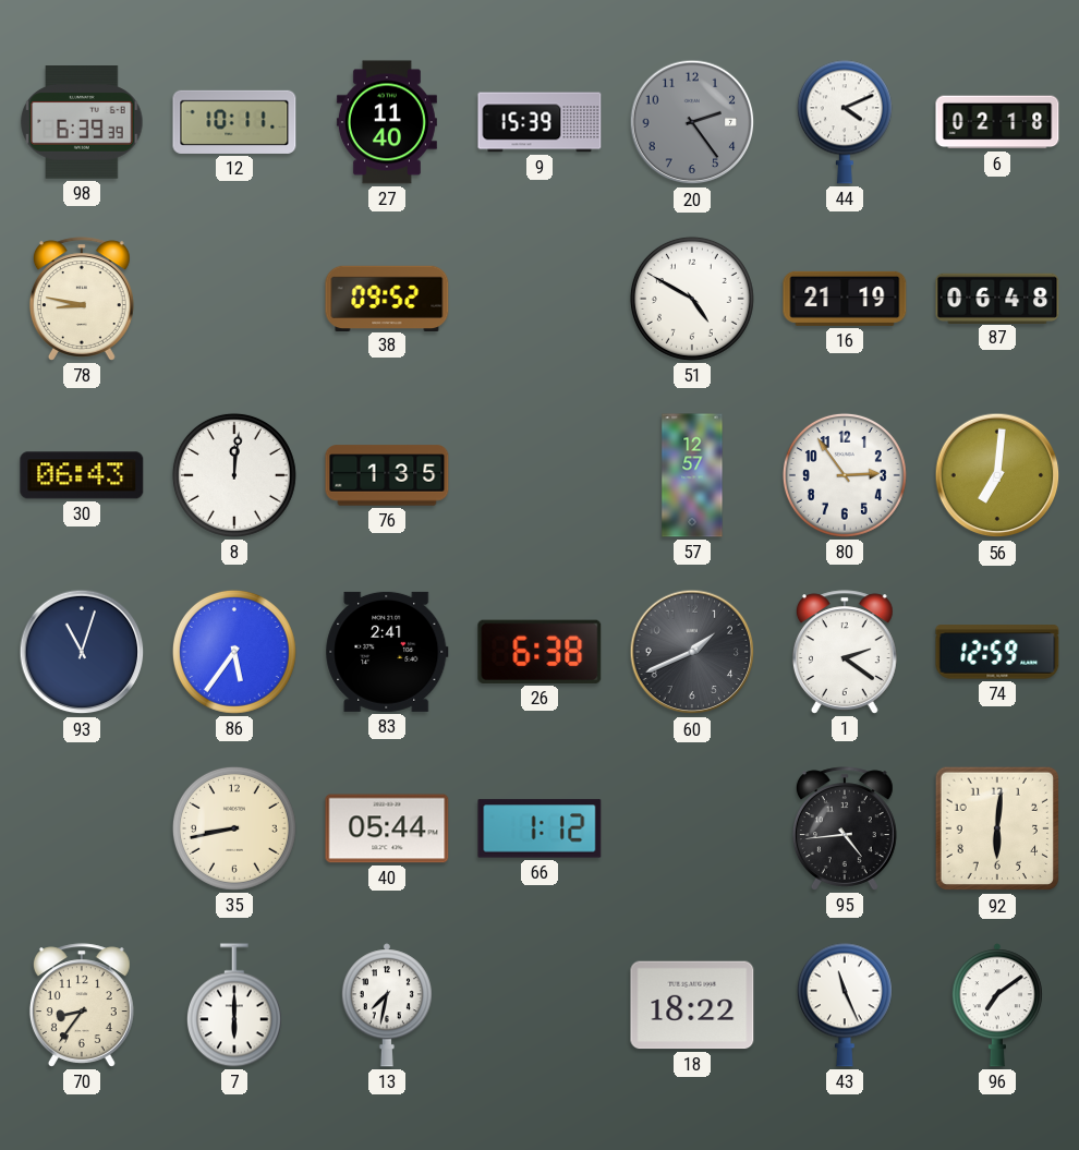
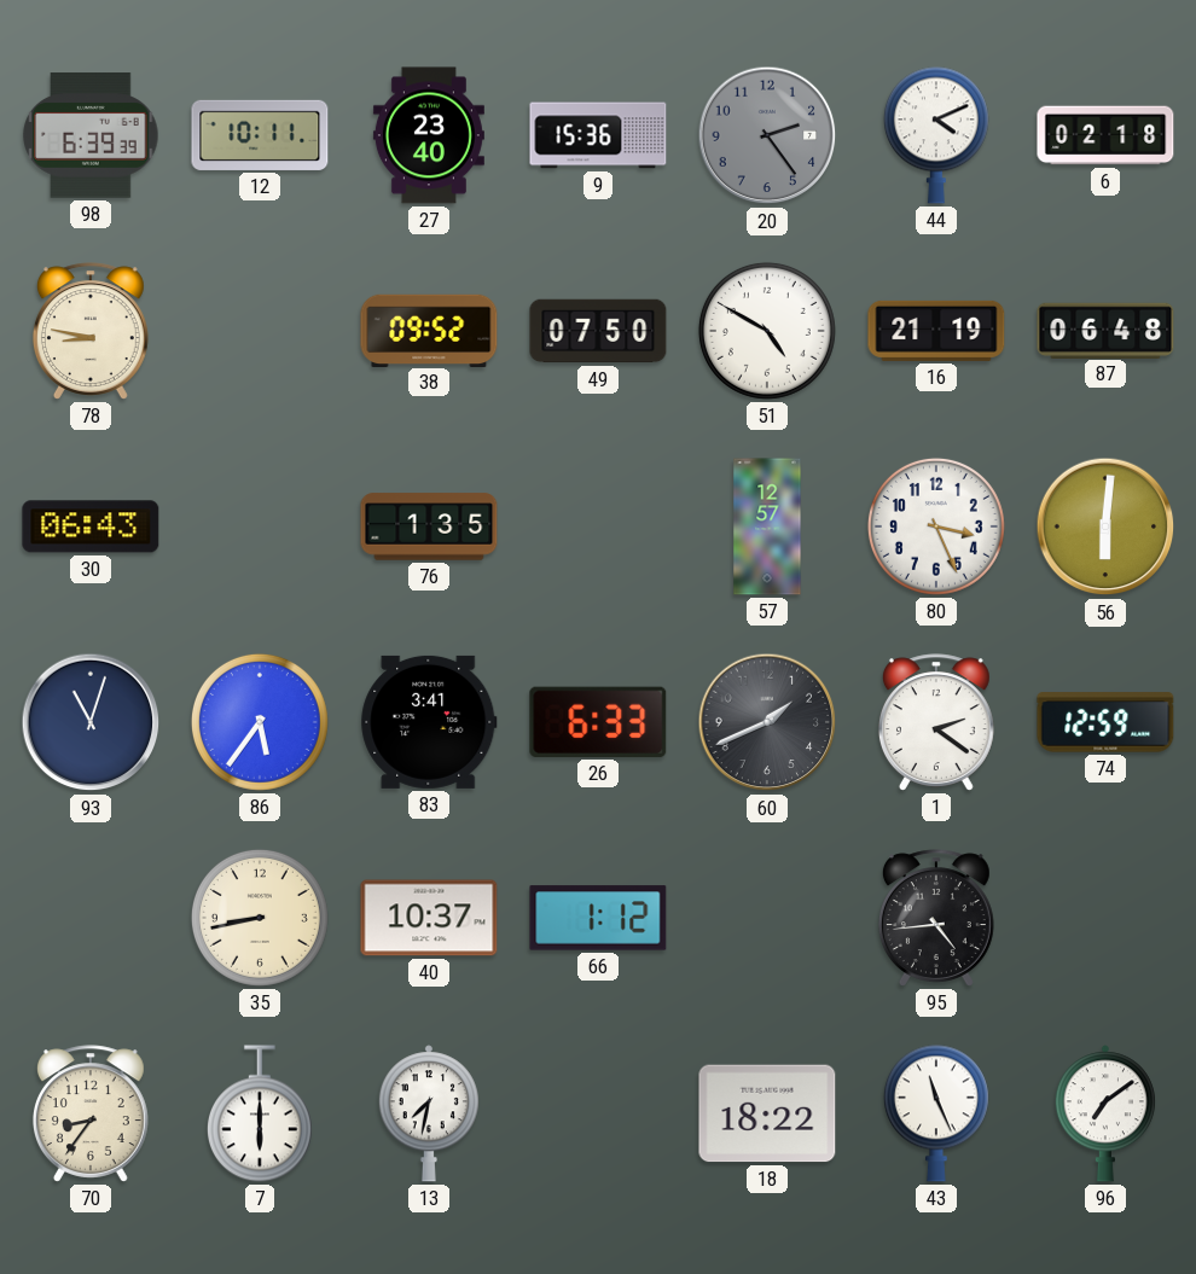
27: 11:40 -> 23:40
9: 15:39 -> 15:36
49: none -> 07:50
8: 12:01 -> none
80: 2:54 -> 3:26
56: 7:01 -> 6:01
83: 2:41 -> 3:41
26: 6:38 -> 6:33
40: 05:44 -> 10:37
92: 6:01 -> none
